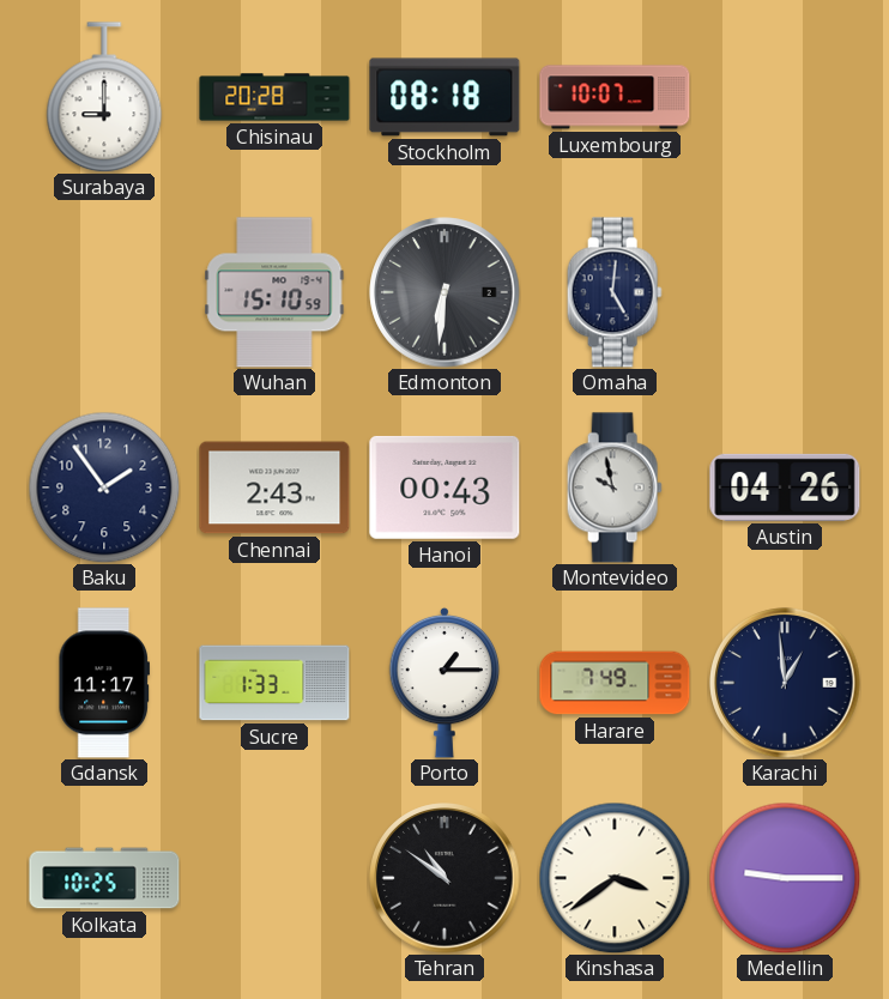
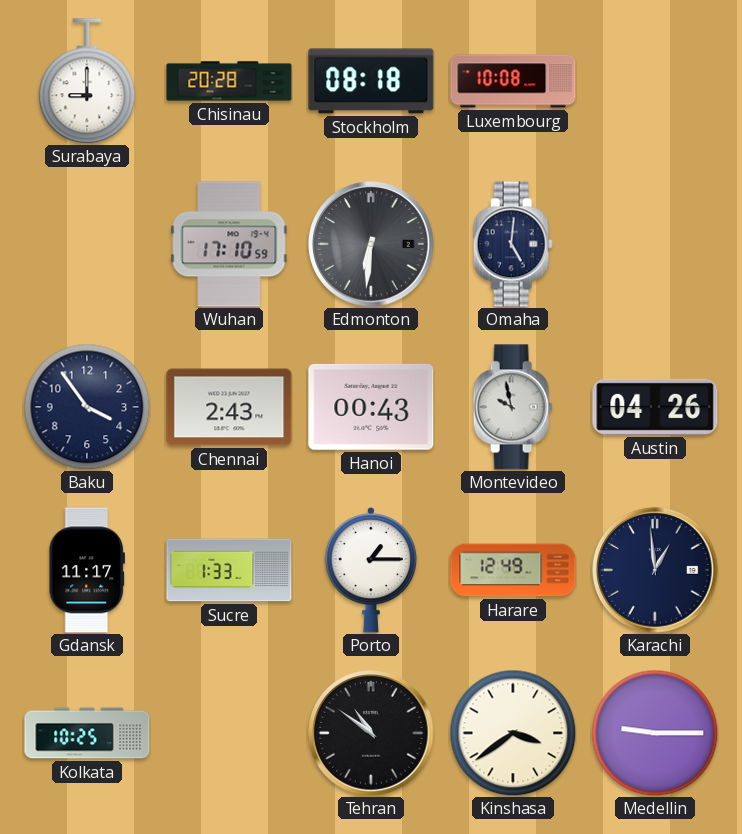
Luxembourg: 10:07 -> 10:08
Wuhan: 15:10 -> 17:10
Baku: 1:54 -> 3:54
Harare: 7:49 -> 12:49
